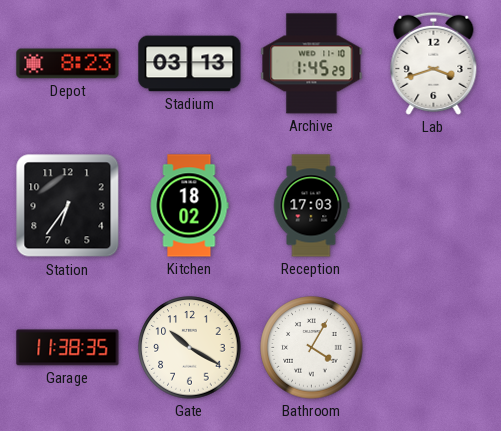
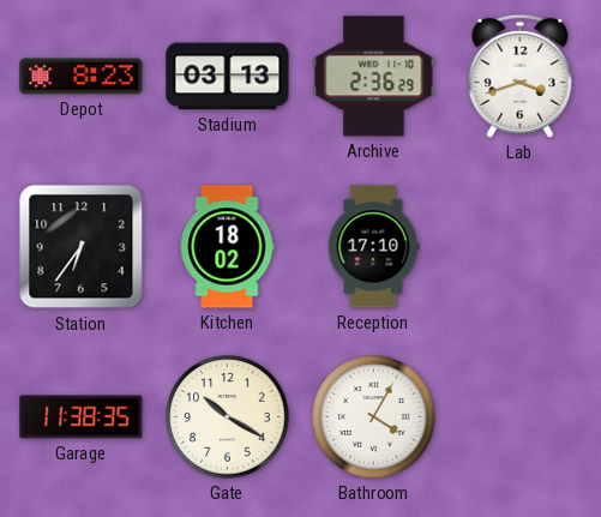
Archive: 1:45 -> 2:36
Reception: 17:03 -> 17:10
